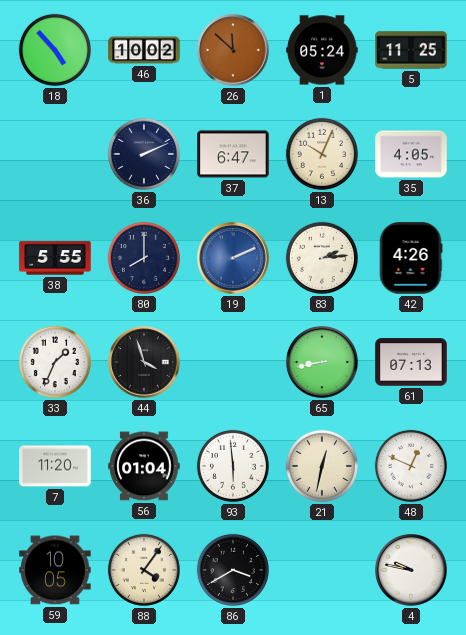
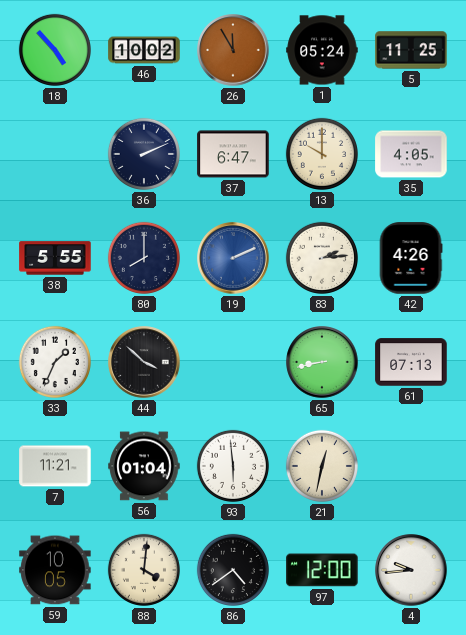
26: 11:52 -> 11:55
13: 10:04 -> 10:00
44: 3:57 -> 3:52
7: 11:20 -> 11:21
48: 12:49 -> none
88: 4:06 -> 4:01
86: 3:40 -> 4:39
97: none -> 12:00
4: 9:47 -> 9:44
